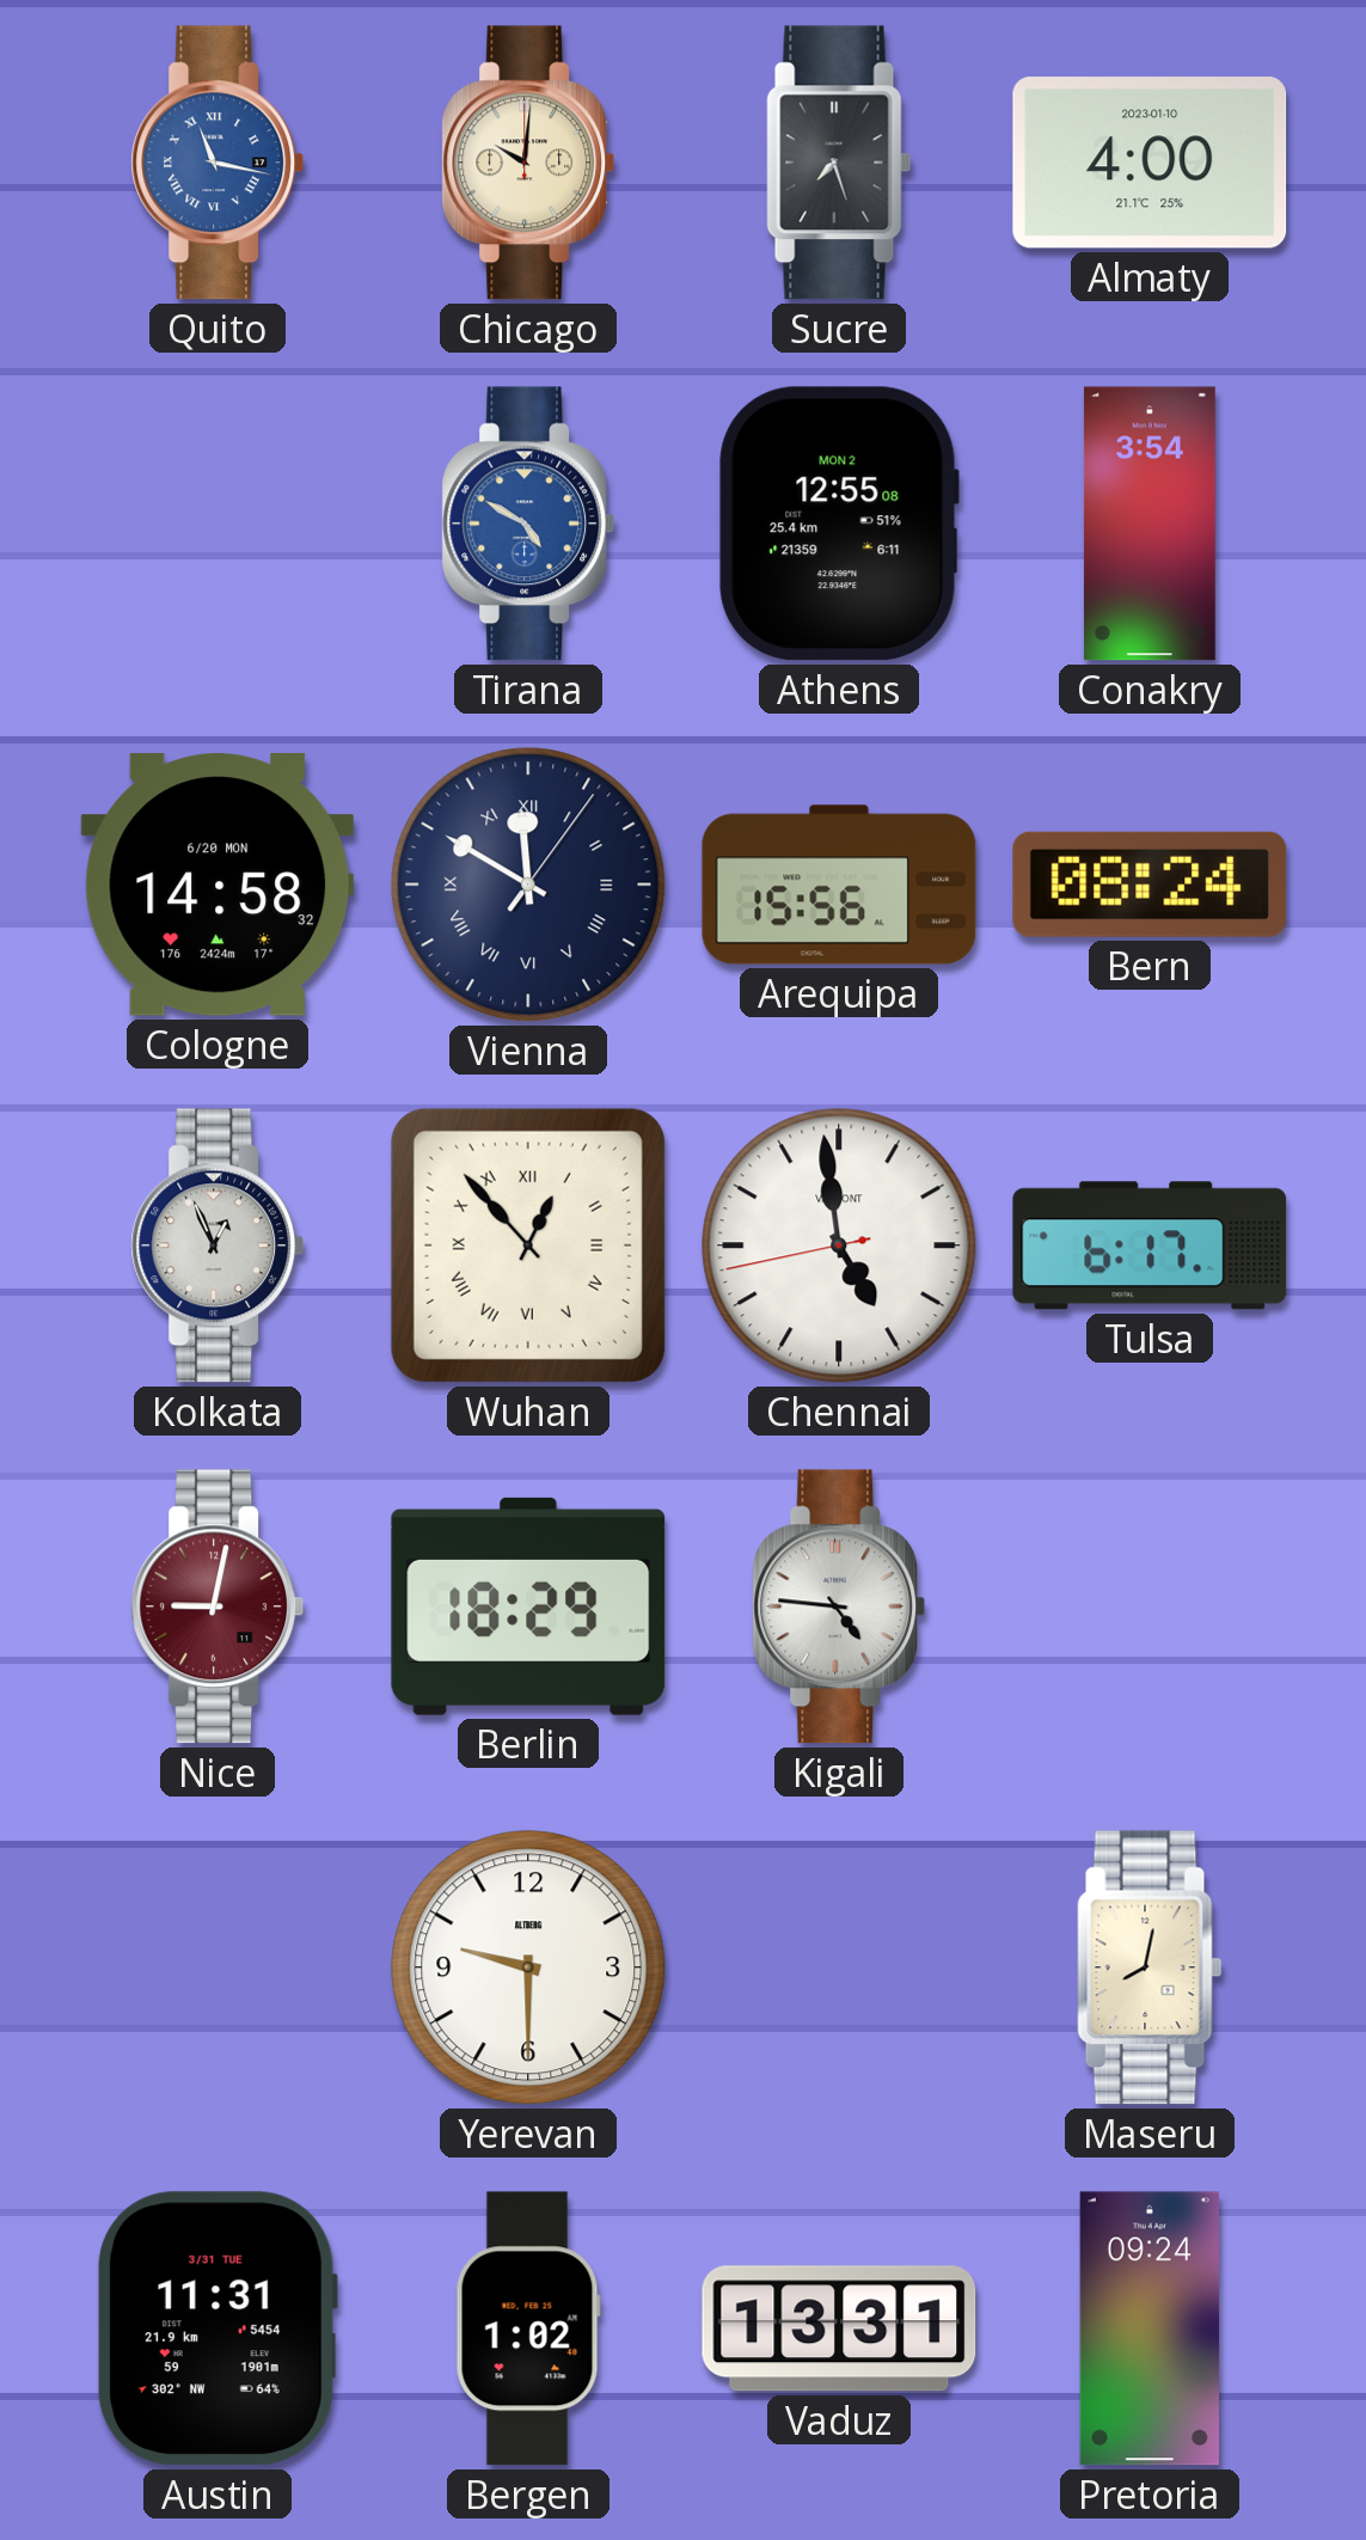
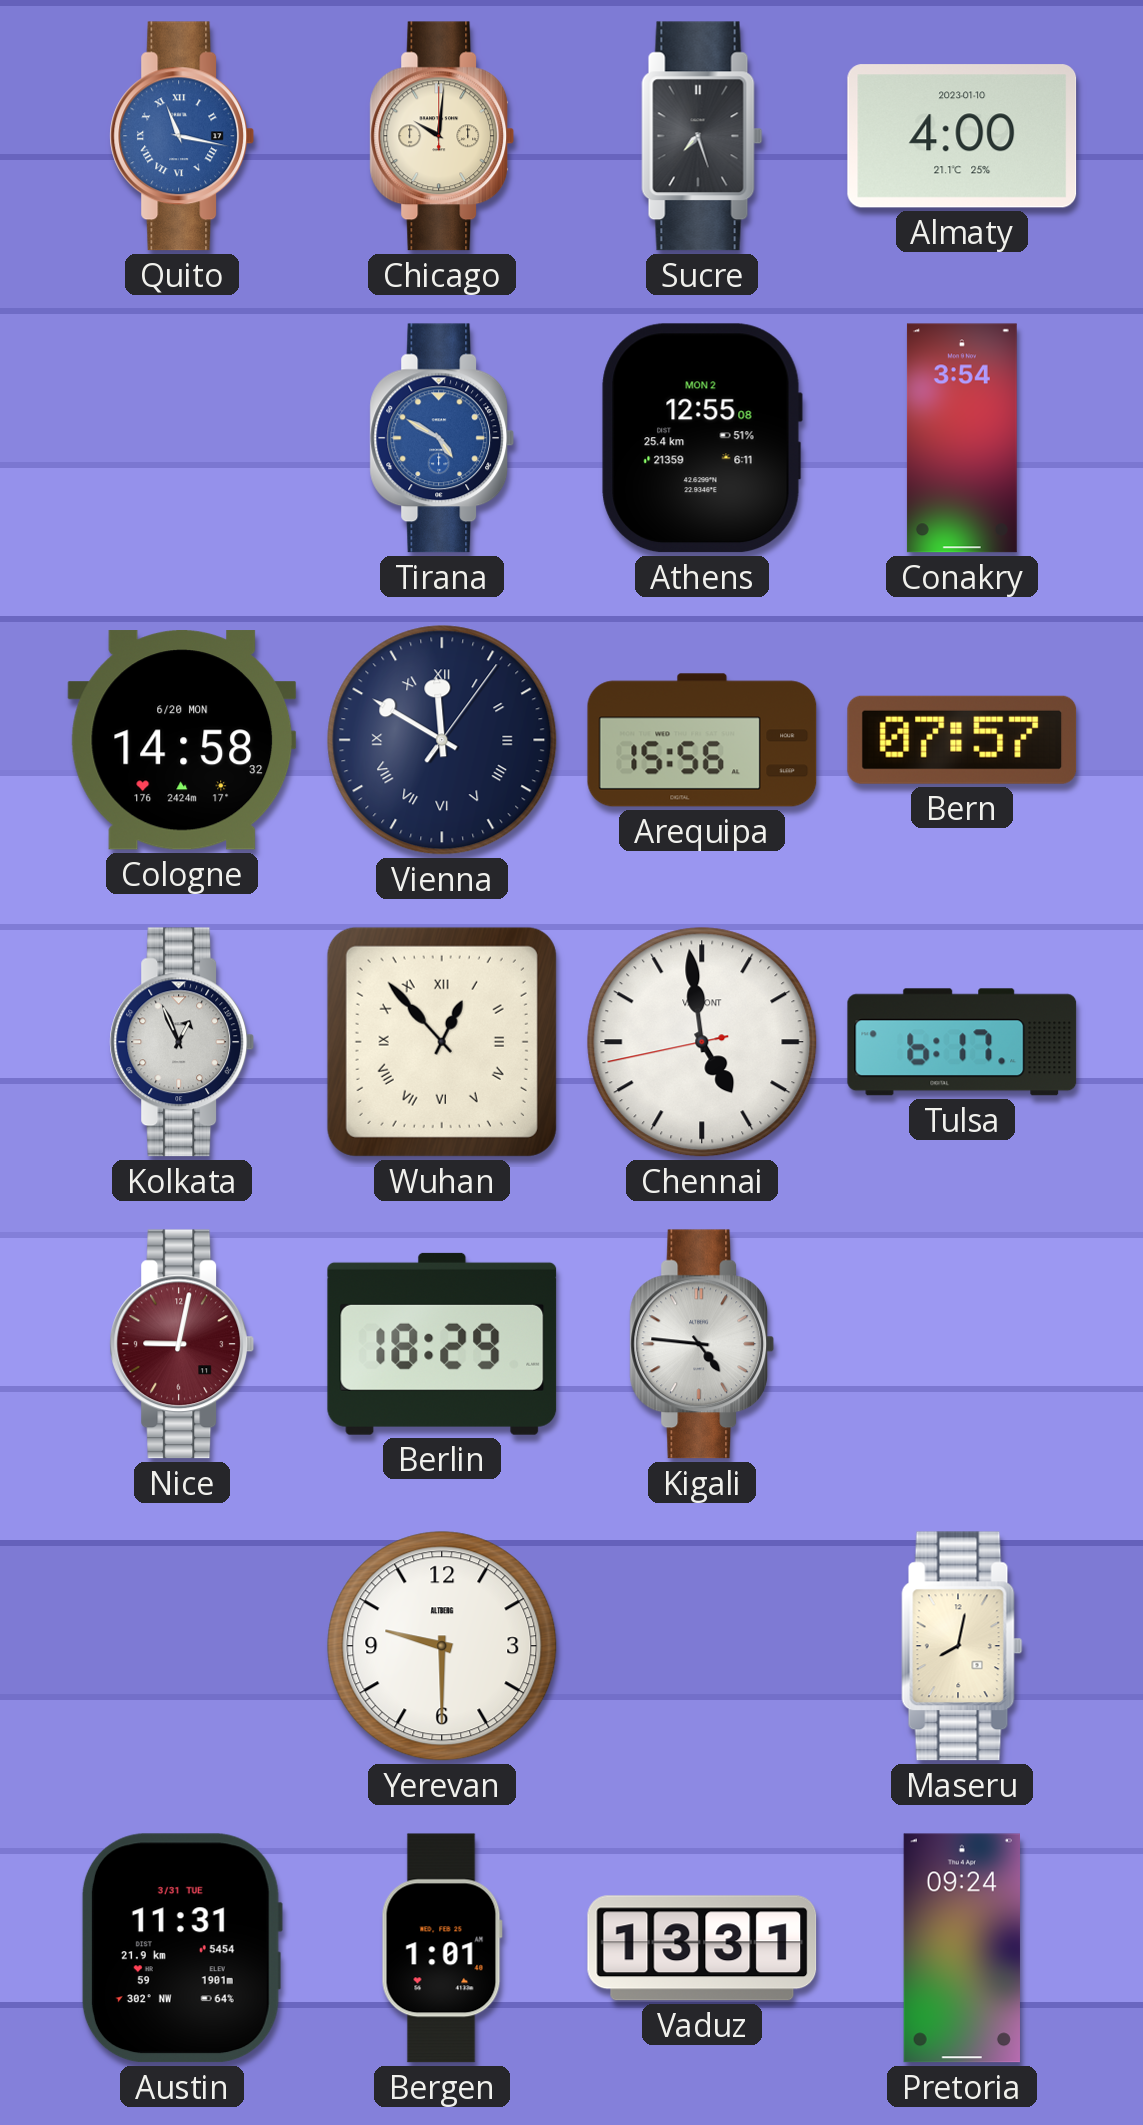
Bern: 08:24 -> 07:57
Bergen: 1:02 -> 1:01
